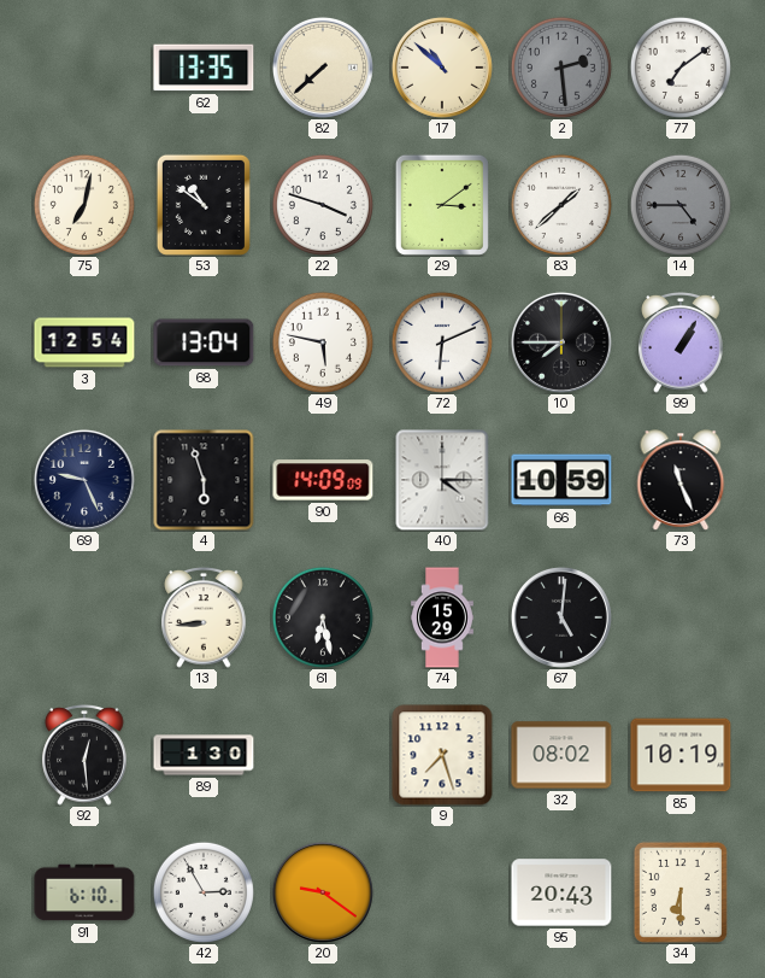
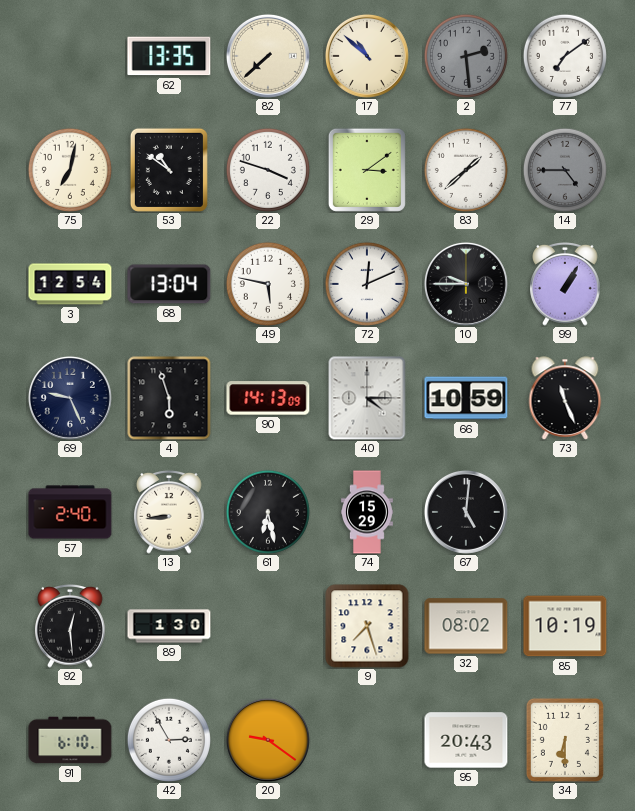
72: 6:11 -> 12:11
10: 7:45 -> 9:45
90: 14:09 -> 14:13
57: none -> 2:40
